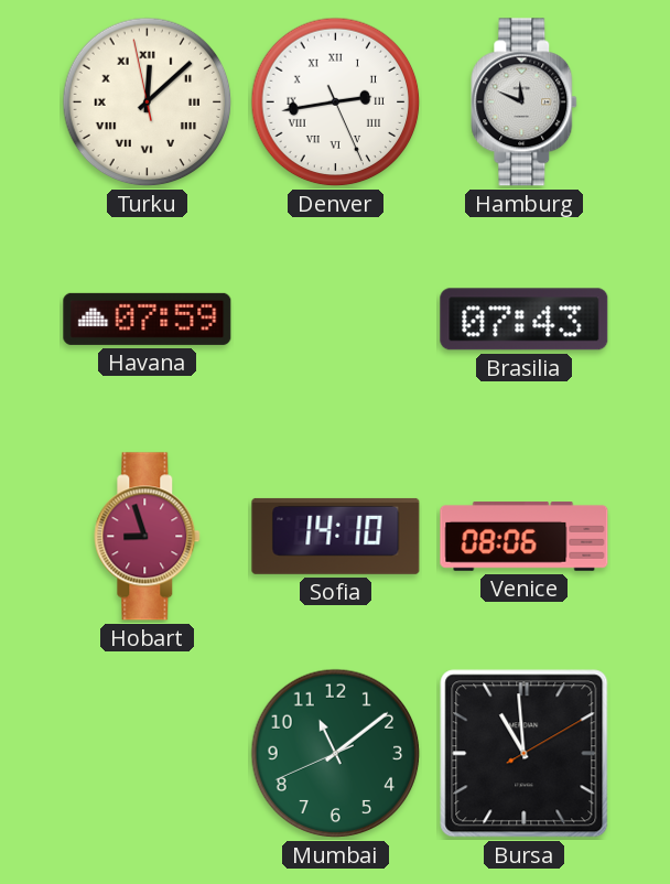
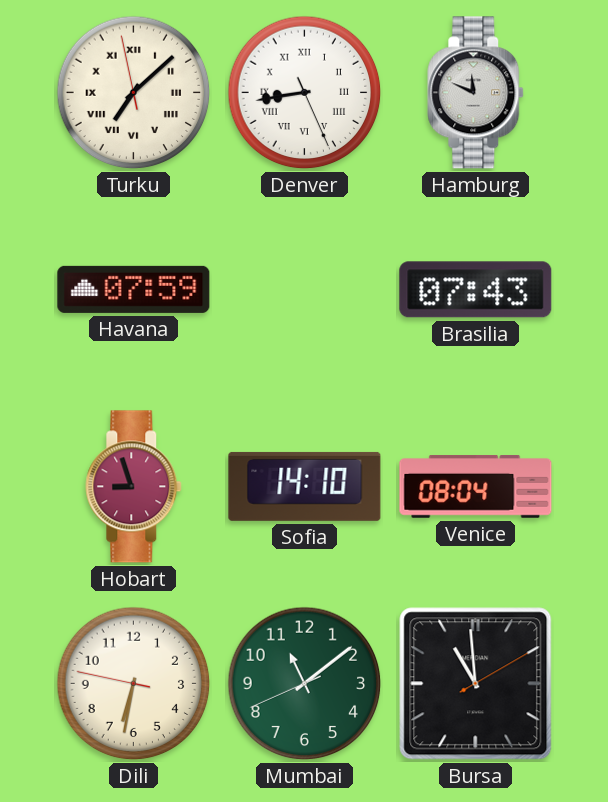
Turku: 12:07 -> 7:07
Denver: 2:43 -> 8:43
Venice: 08:06 -> 08:04
Dili: none -> 6:31
